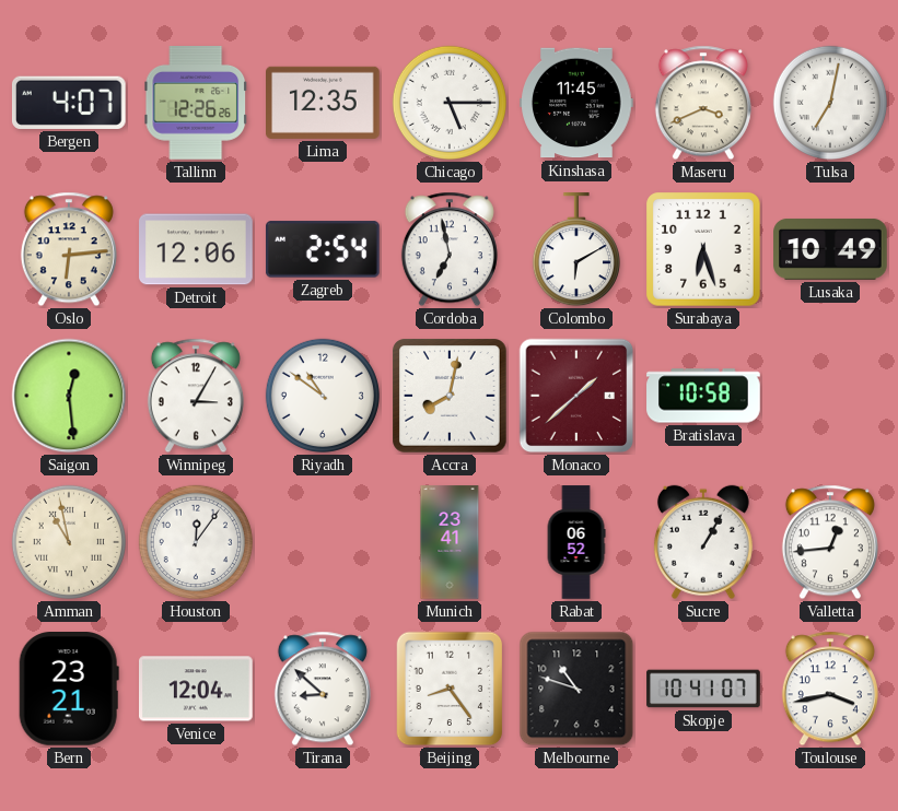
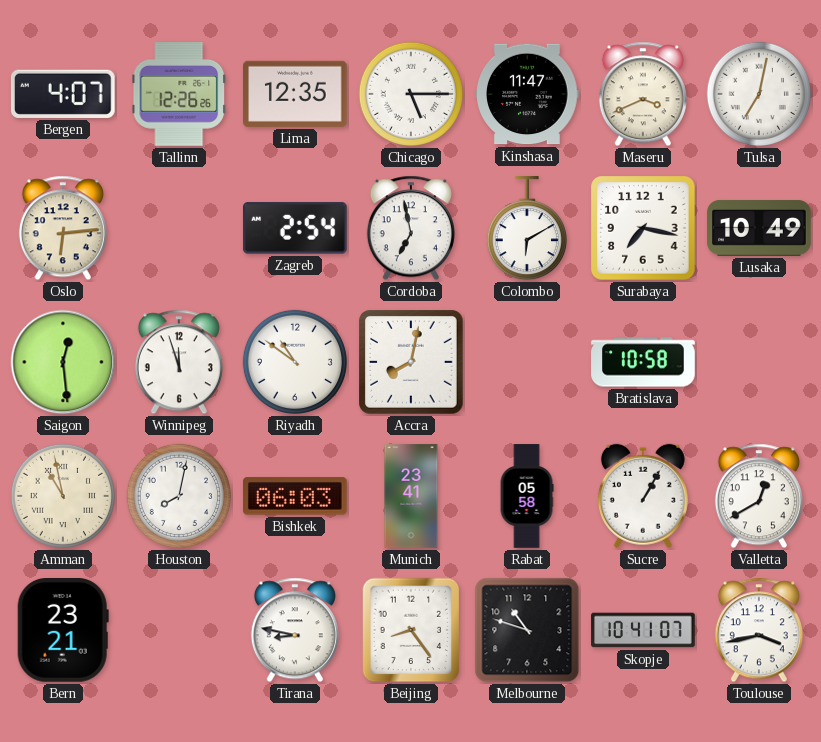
Kinshasa: 11:45 -> 11:47
Detroit: 12:06 -> none
Surabaya: 6:27 -> 7:17
Winnipeg: 3:05 -> 11:57
Monaco: 1:38 -> none
Houston: 12:06 -> 8:02
Bishkek: none -> 06:03
Rabat: 06:52 -> 05:58
Valletta: 12:44 -> 12:40
Venice: 12:04 -> none
Tirana: 8:52 -> 8:47
